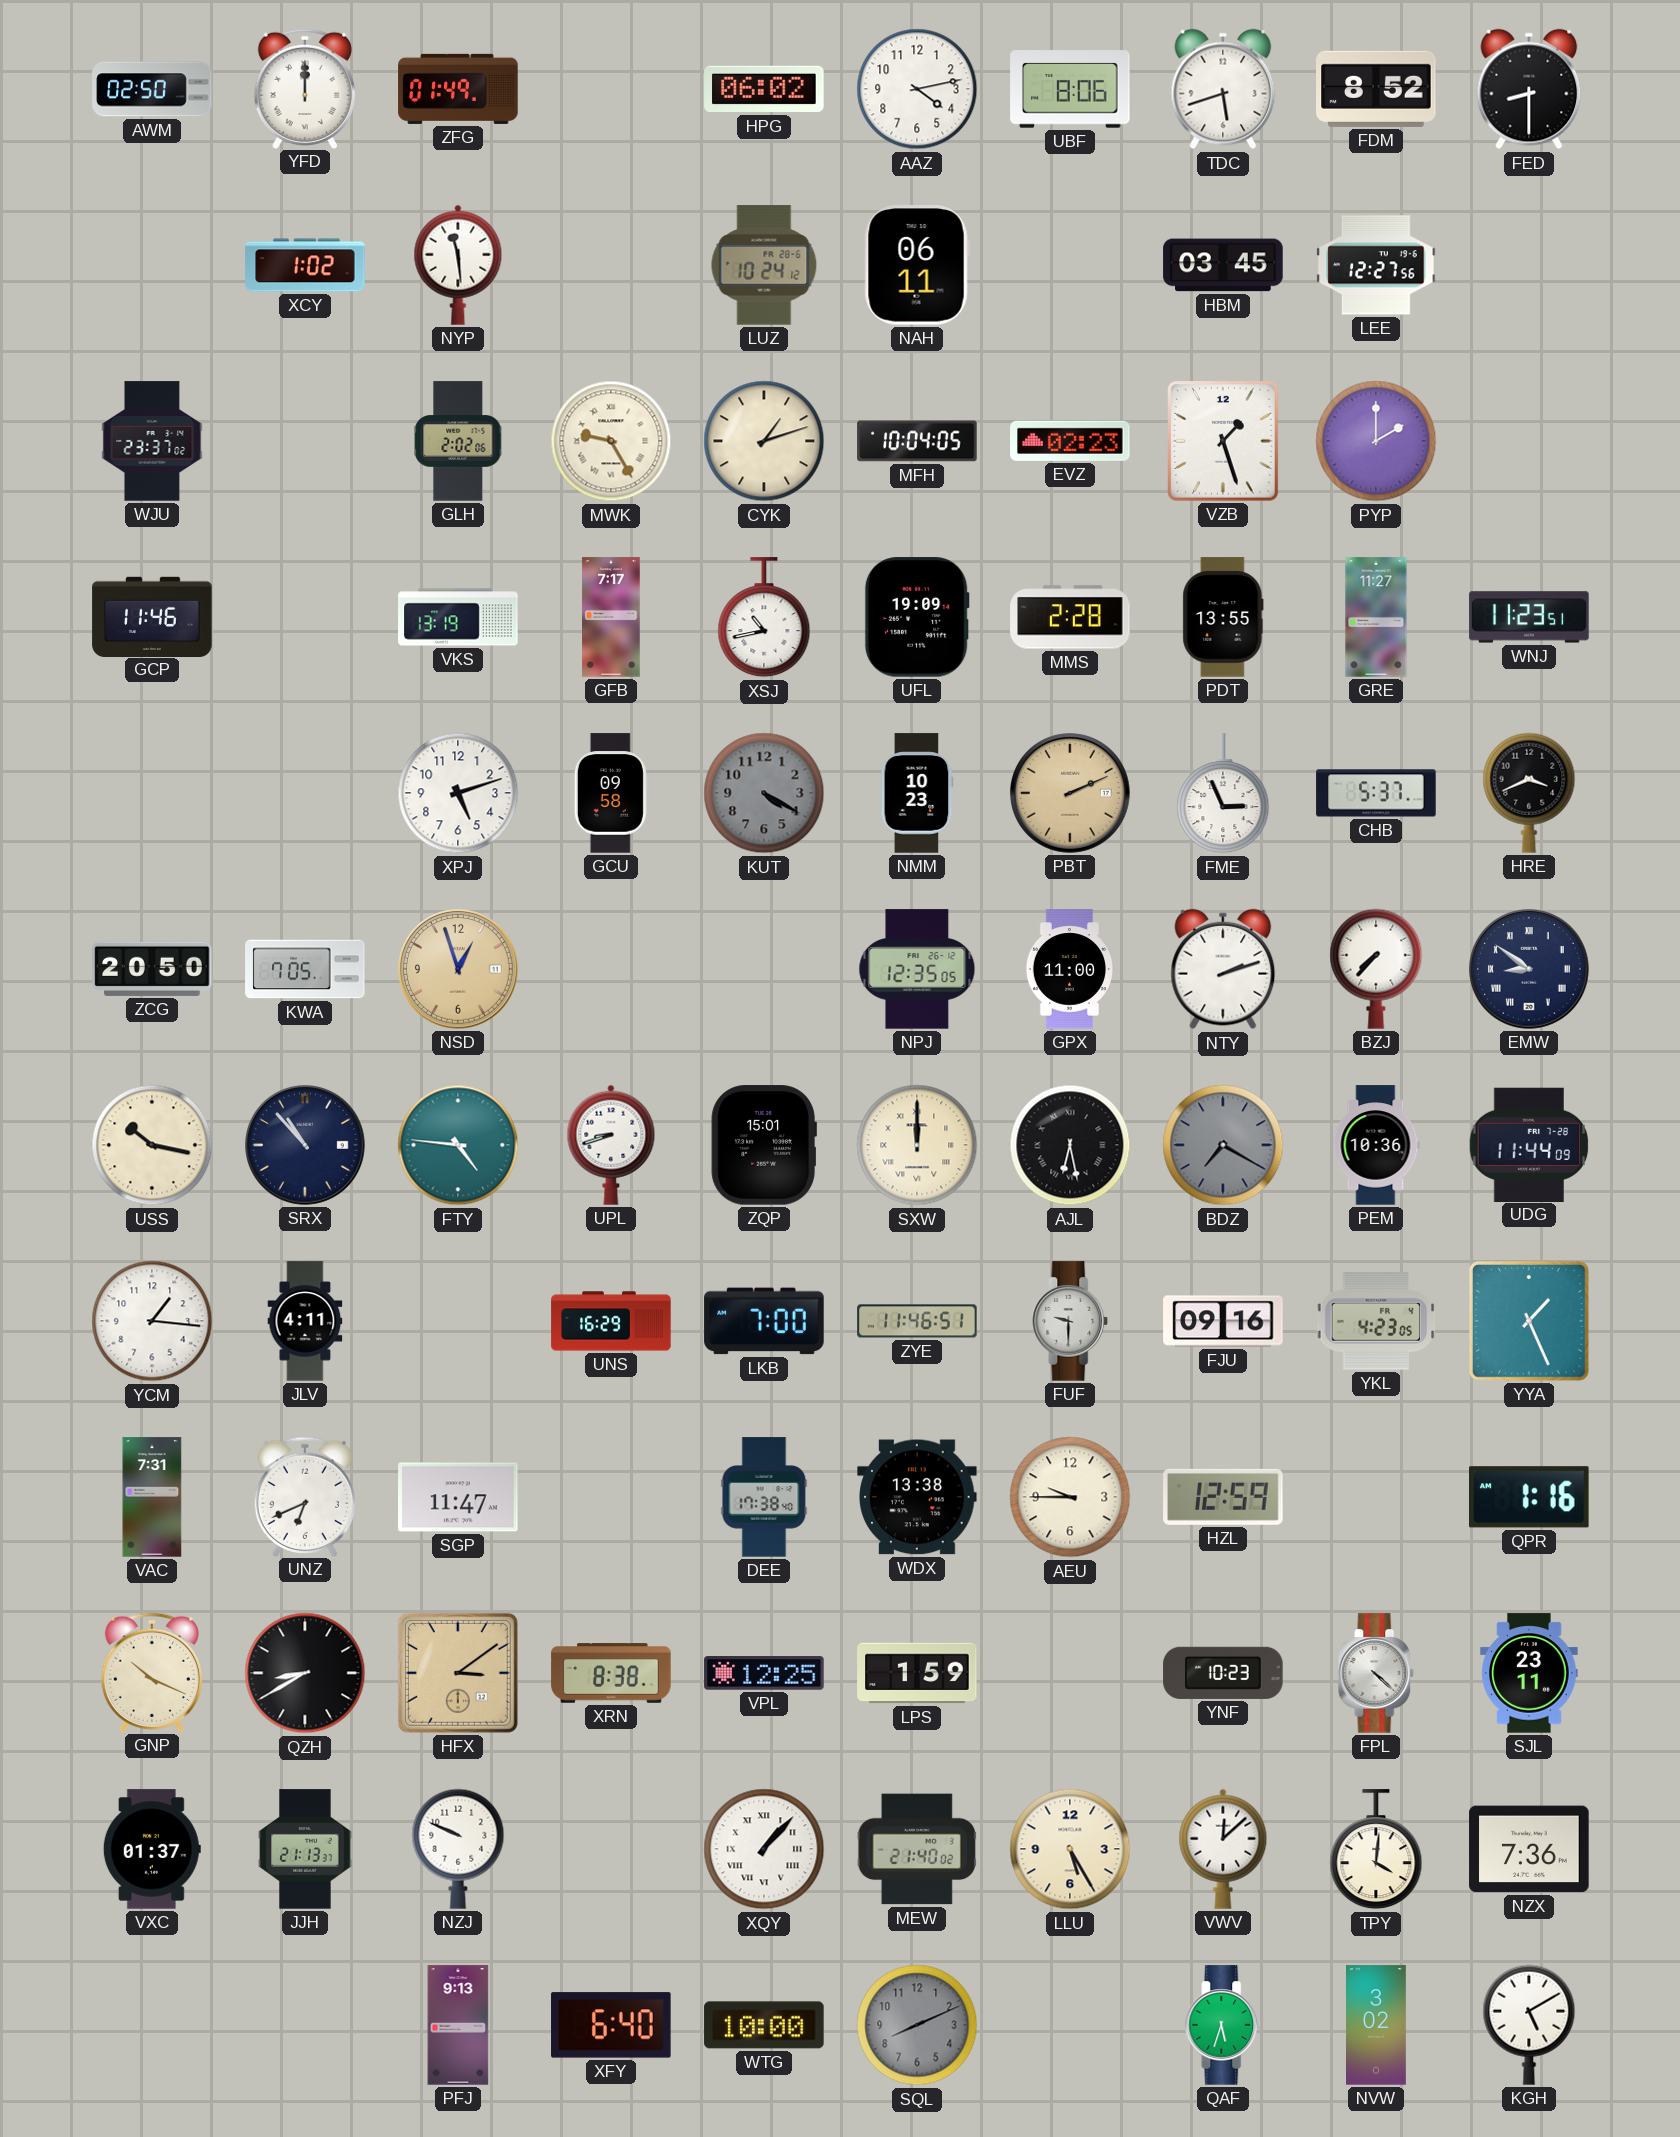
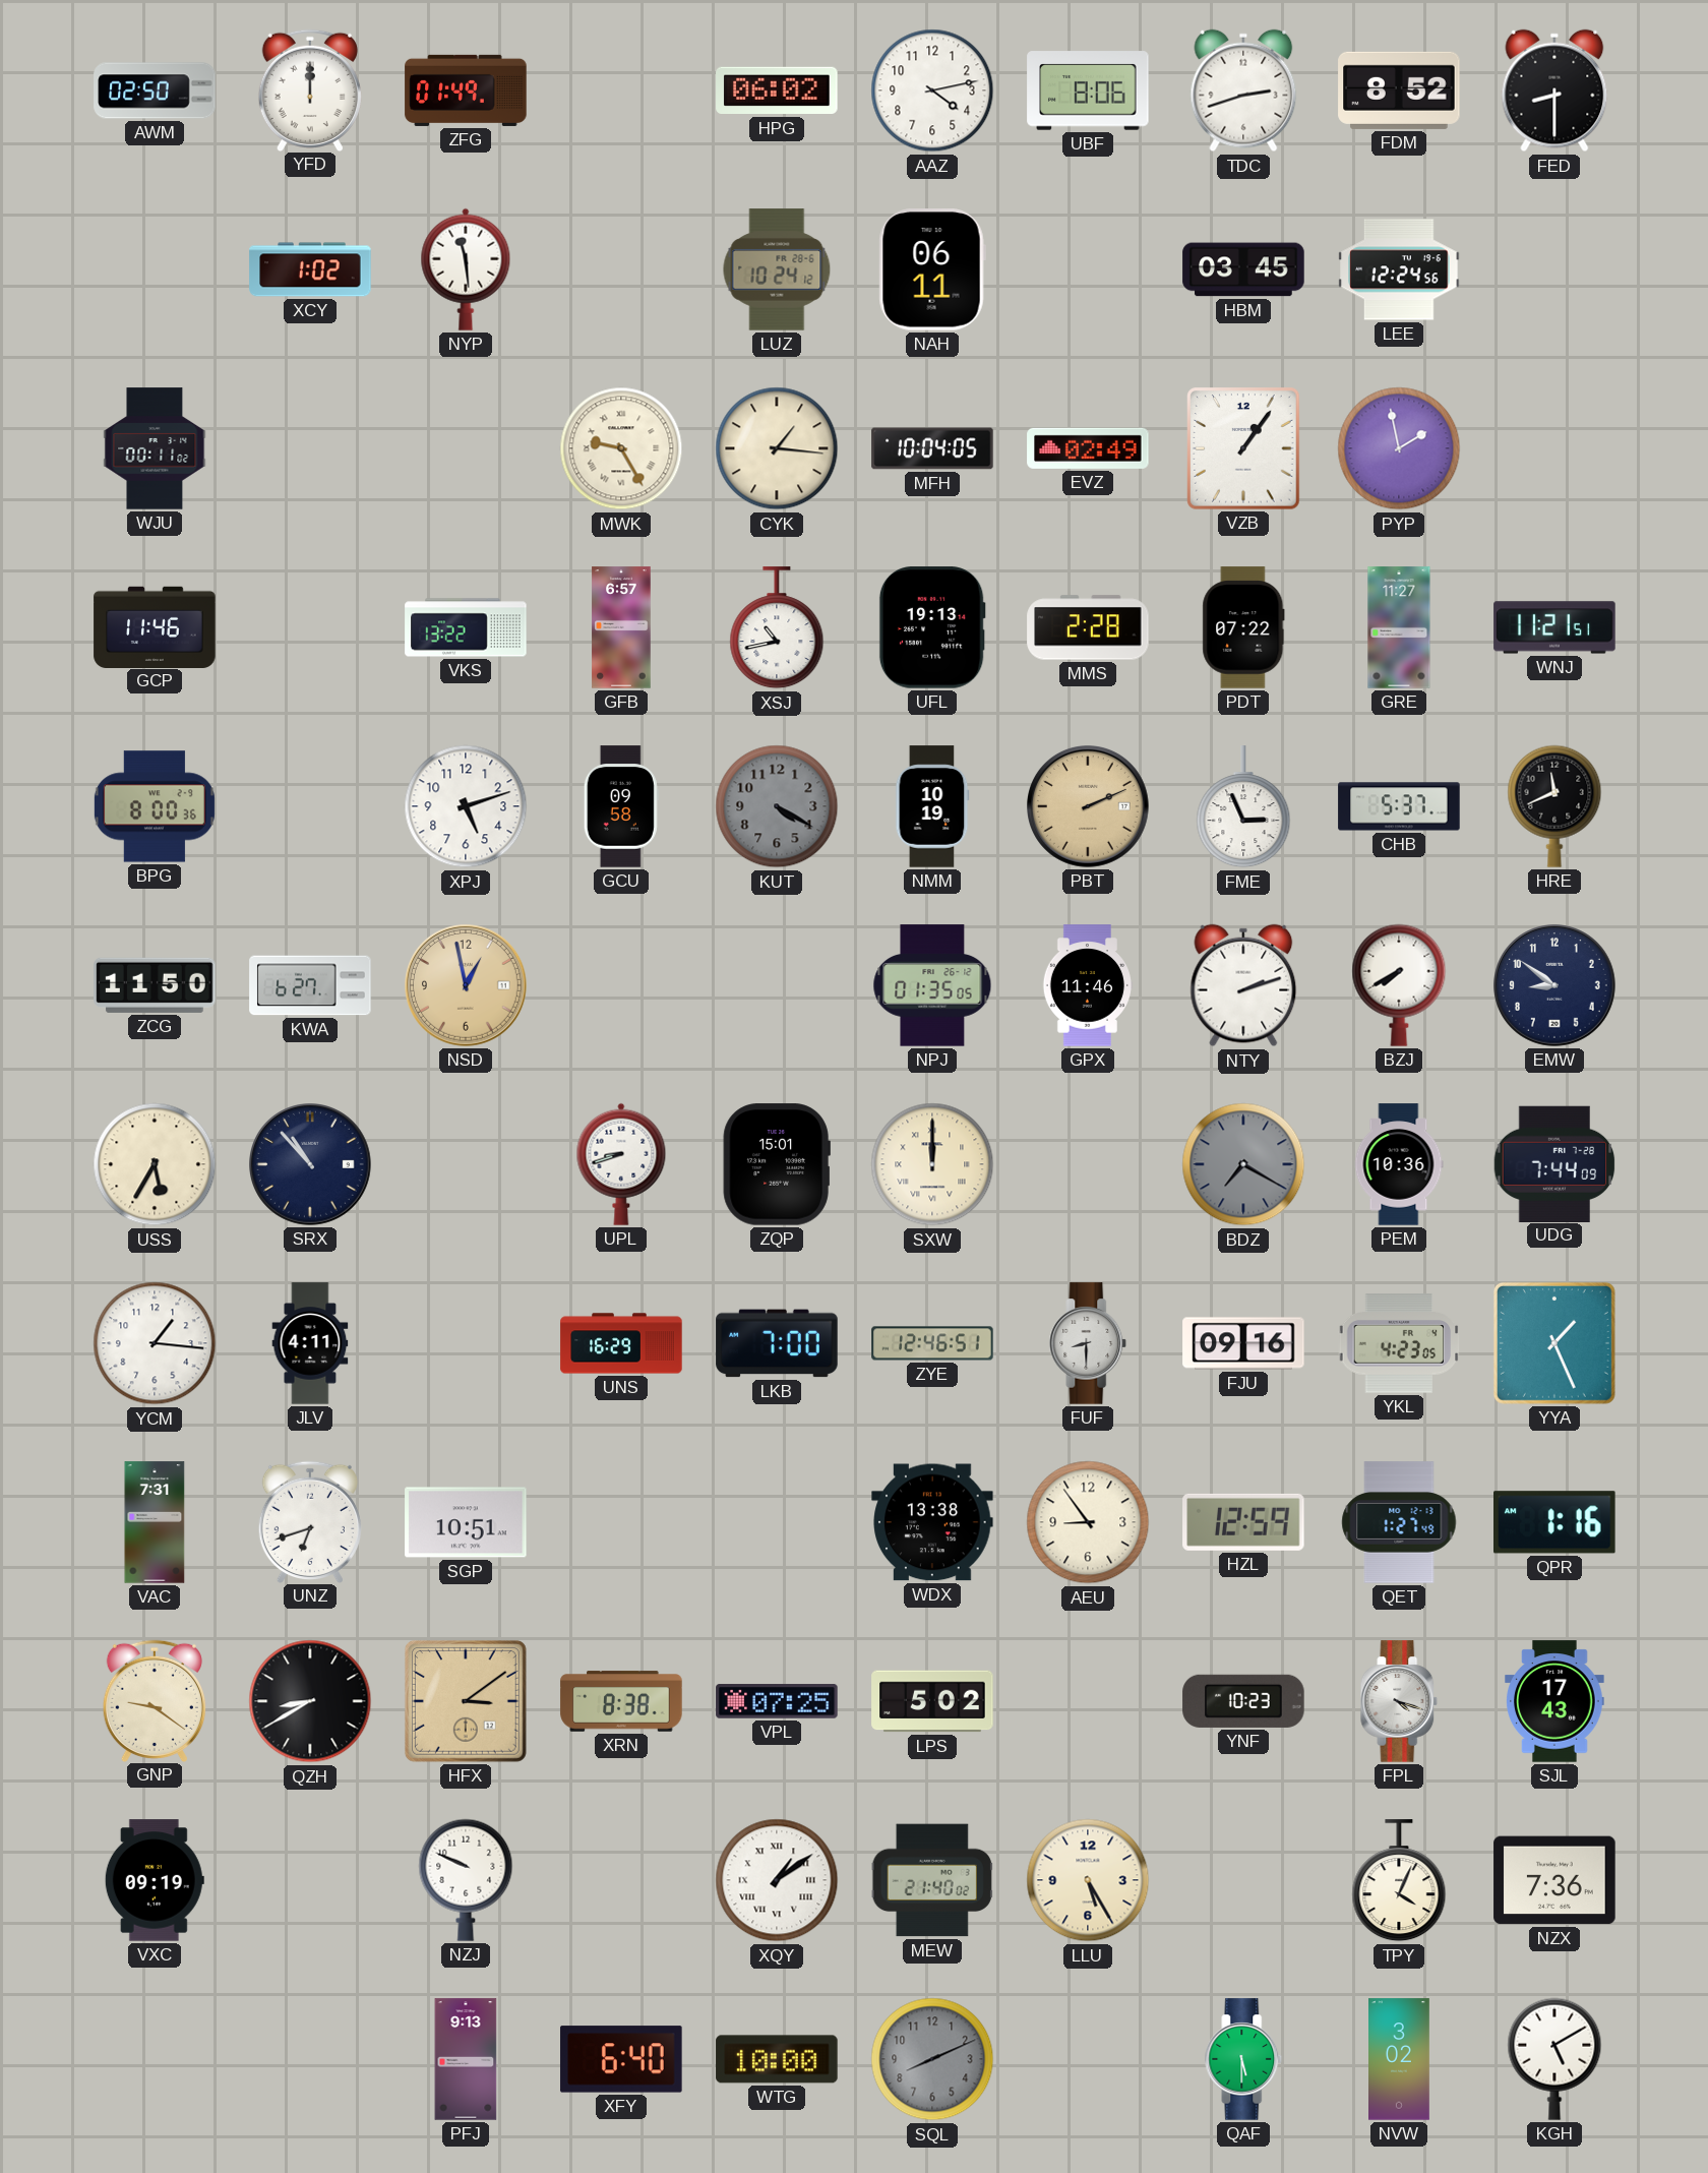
TDC: 5:42 -> 2:42
LEE: 12:27 -> 12:24
WJU: 23:37 -> 00:11
GLH: 2:02 -> none
CYK: 1:12 -> 1:16
EVZ: 02:23 -> 02:49
VZB: 1:27 -> 1:06
PYP: 2:00 -> 1:58
VKS: 13:19 -> 13:22
GFB: 7:17 -> 6:57
UFL: 19:09 -> 19:13
PDT: 13:55 -> 07:22
WNJ: 11:23 -> 11:21
BPG: none -> 8:00
NMM: 10:23 -> 10:19
HRE: 3:41 -> 11:41
ZCG: 20:50 -> 11:50
KWA: 7:05 -> 6:27
NSD: 12:57 -> 12:58
NPJ: 12:35 -> 01:35
GPX: 11:00 -> 11:46
BZJ: 7:37 -> 7:40
EMW numerals: Roman -> Arabic
USS: 10:17 -> 5:35
FTY: 4:46 -> none
AJL: 6:28 -> none
UDG: 11:44 -> 7:44
ZYE: 11:46 -> 12:46
FUF: 9:30 -> 8:30
UNZ: 6:41 -> 6:42
SGP: 11:47 -> 10:51
DEE: 17:38 -> none
AEU: 9:45 -> 8:54
QET: none -> 1:27
GNP: 10:19 -> 9:21
VPL: 12:25 -> 07:25
LPS: 1:59 -> 5:02
FPL: 4:22 -> 4:18
SJL: 23:11 -> 17:43
VXC: 01:37 -> 09:19
JJH: 21:13 -> none
XQY: 1:07 -> 1:09
VWV: 12:08 -> none
TPY: 4:01 -> 4:04
QAF: 5:33 -> 5:30
